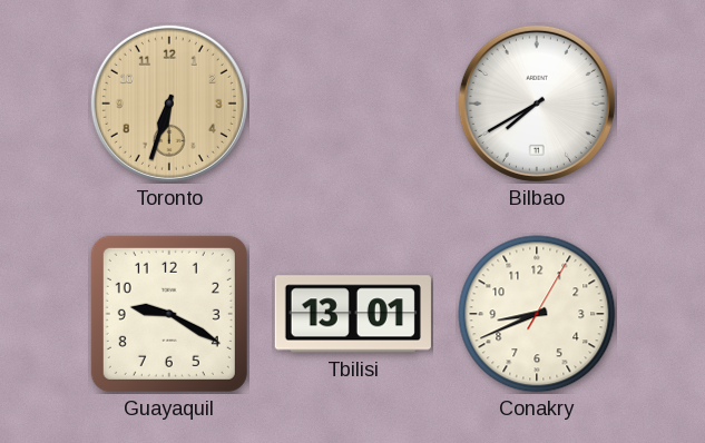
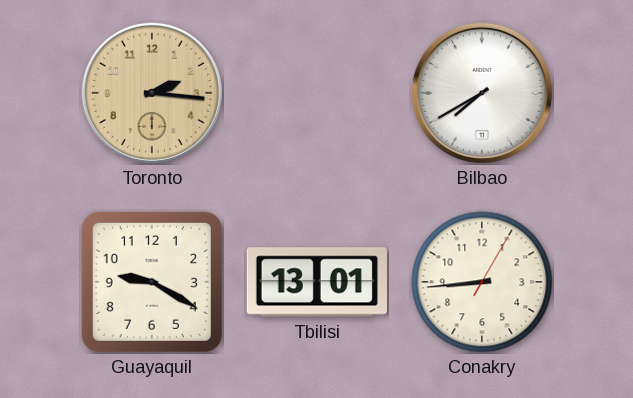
Toronto: 6:33 -> 2:16
Conakry: 8:41 -> 8:44
